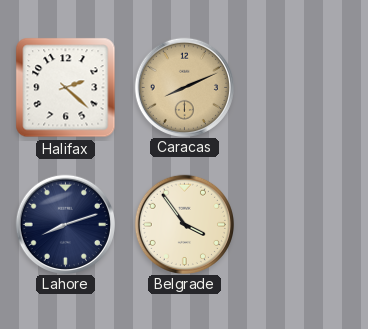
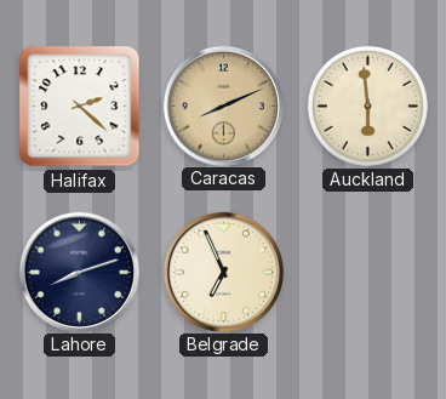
Auckland: none -> 5:59
Belgrade: 3:54 -> 6:56
